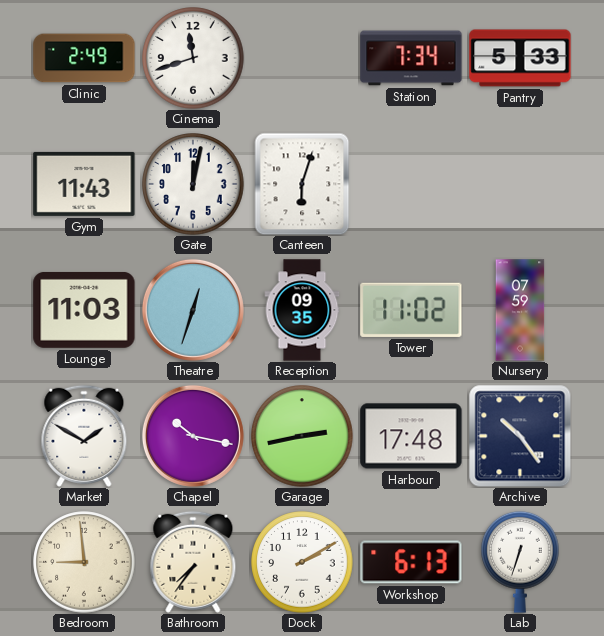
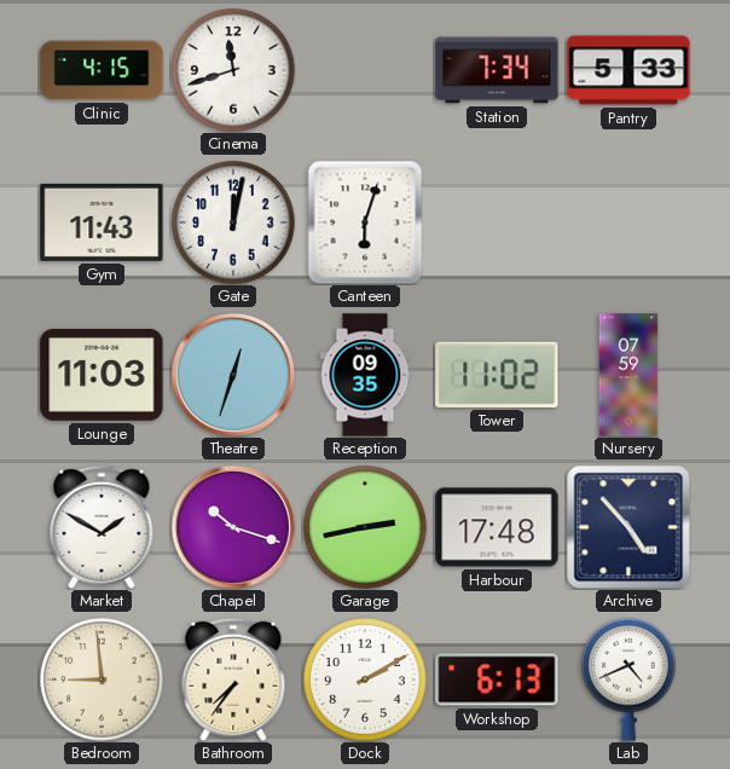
Clinic: 2:49 -> 4:15
Chapel: 10:17 -> 10:18
Archive: 10:24 -> 4:53
Lab: 6:33 -> 4:41
